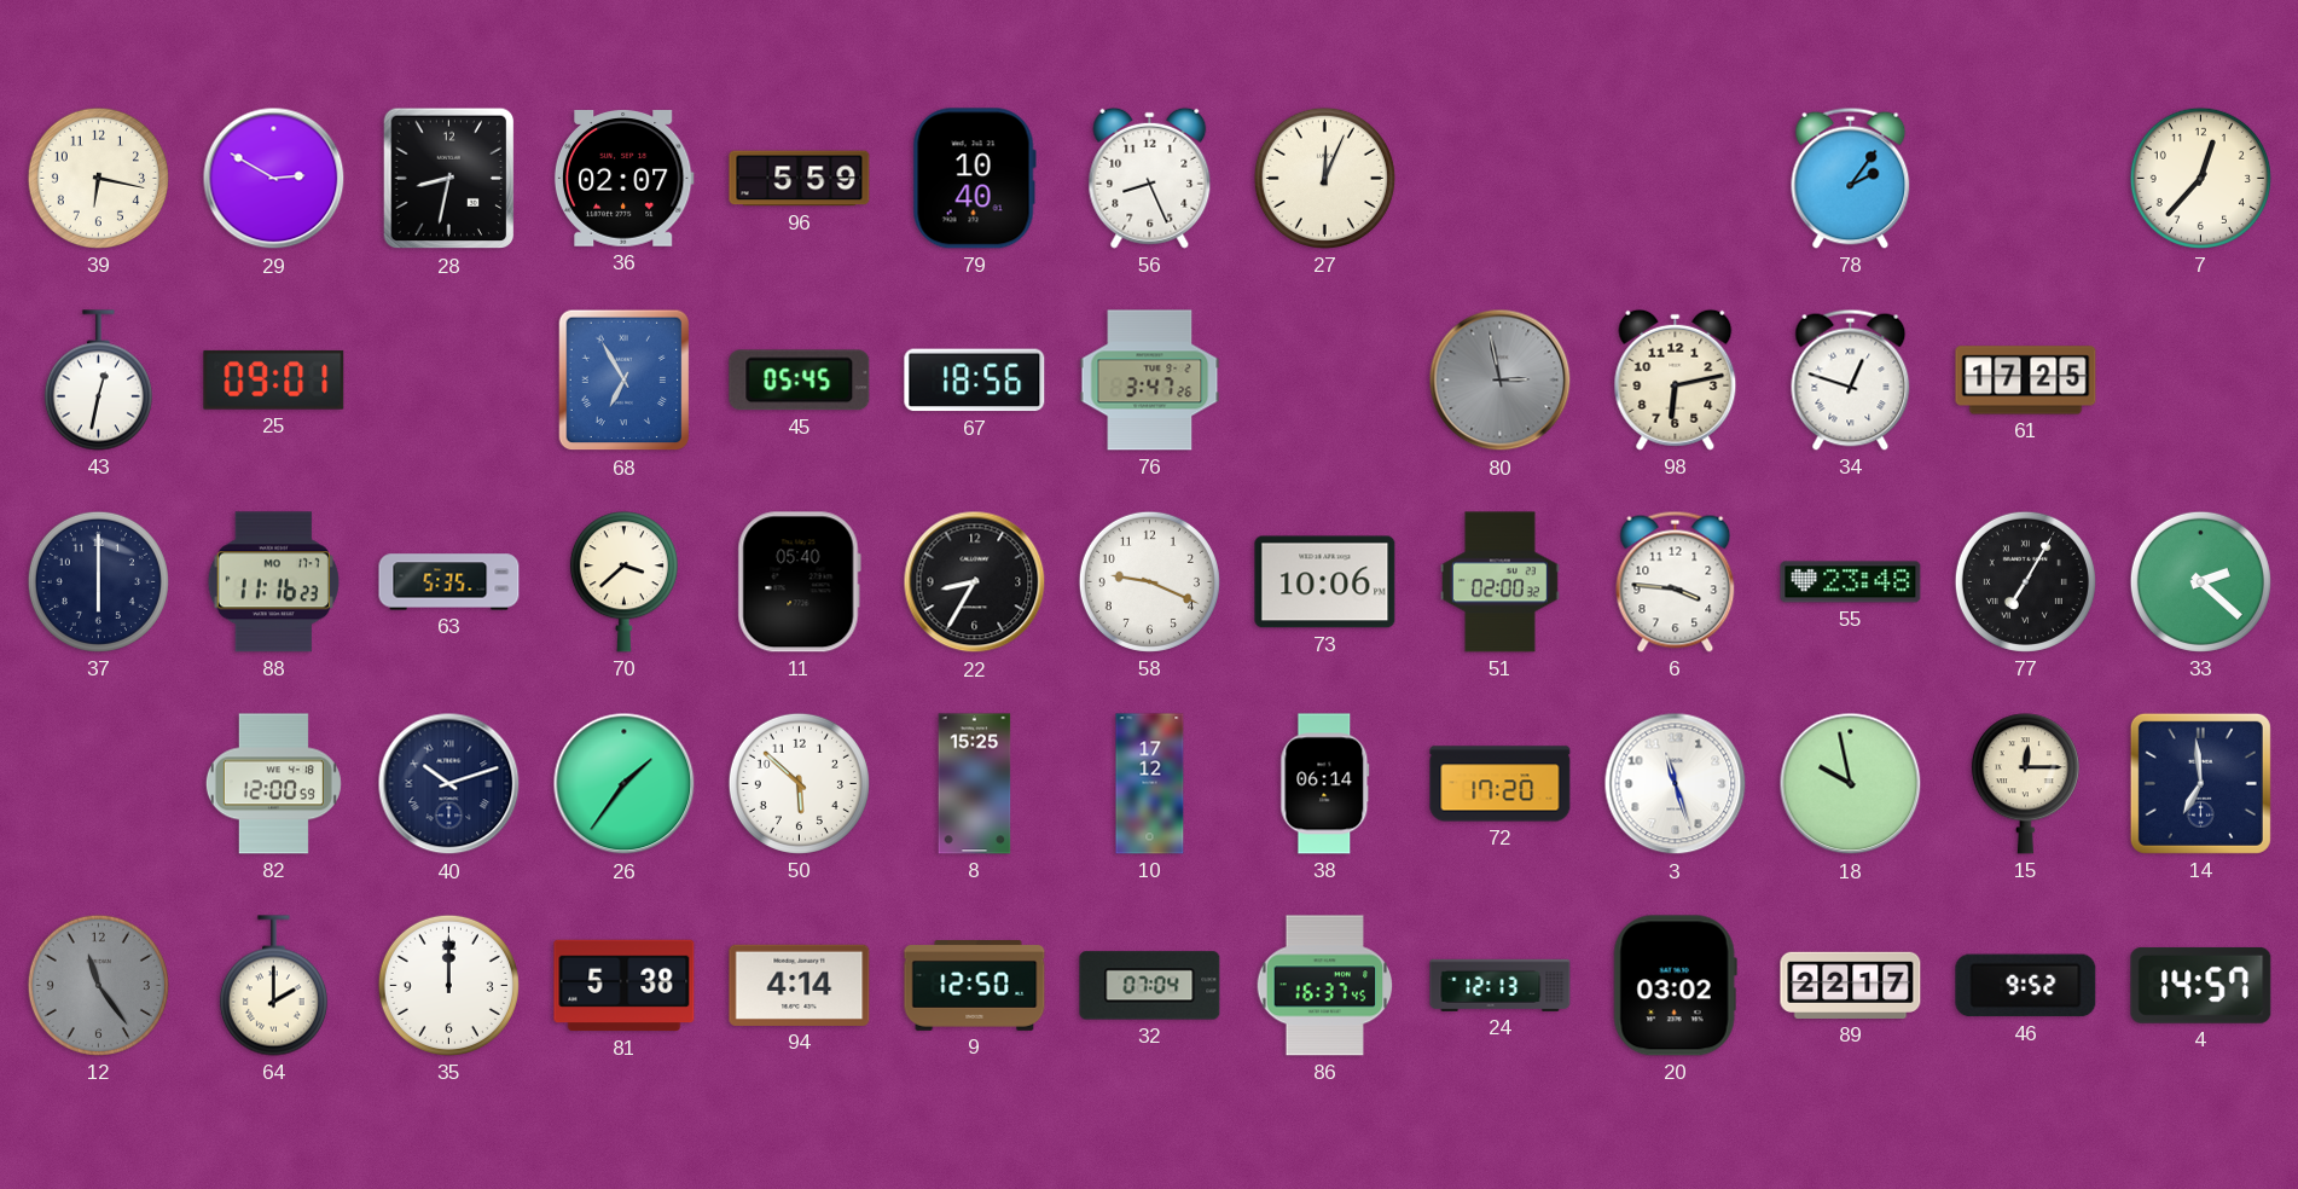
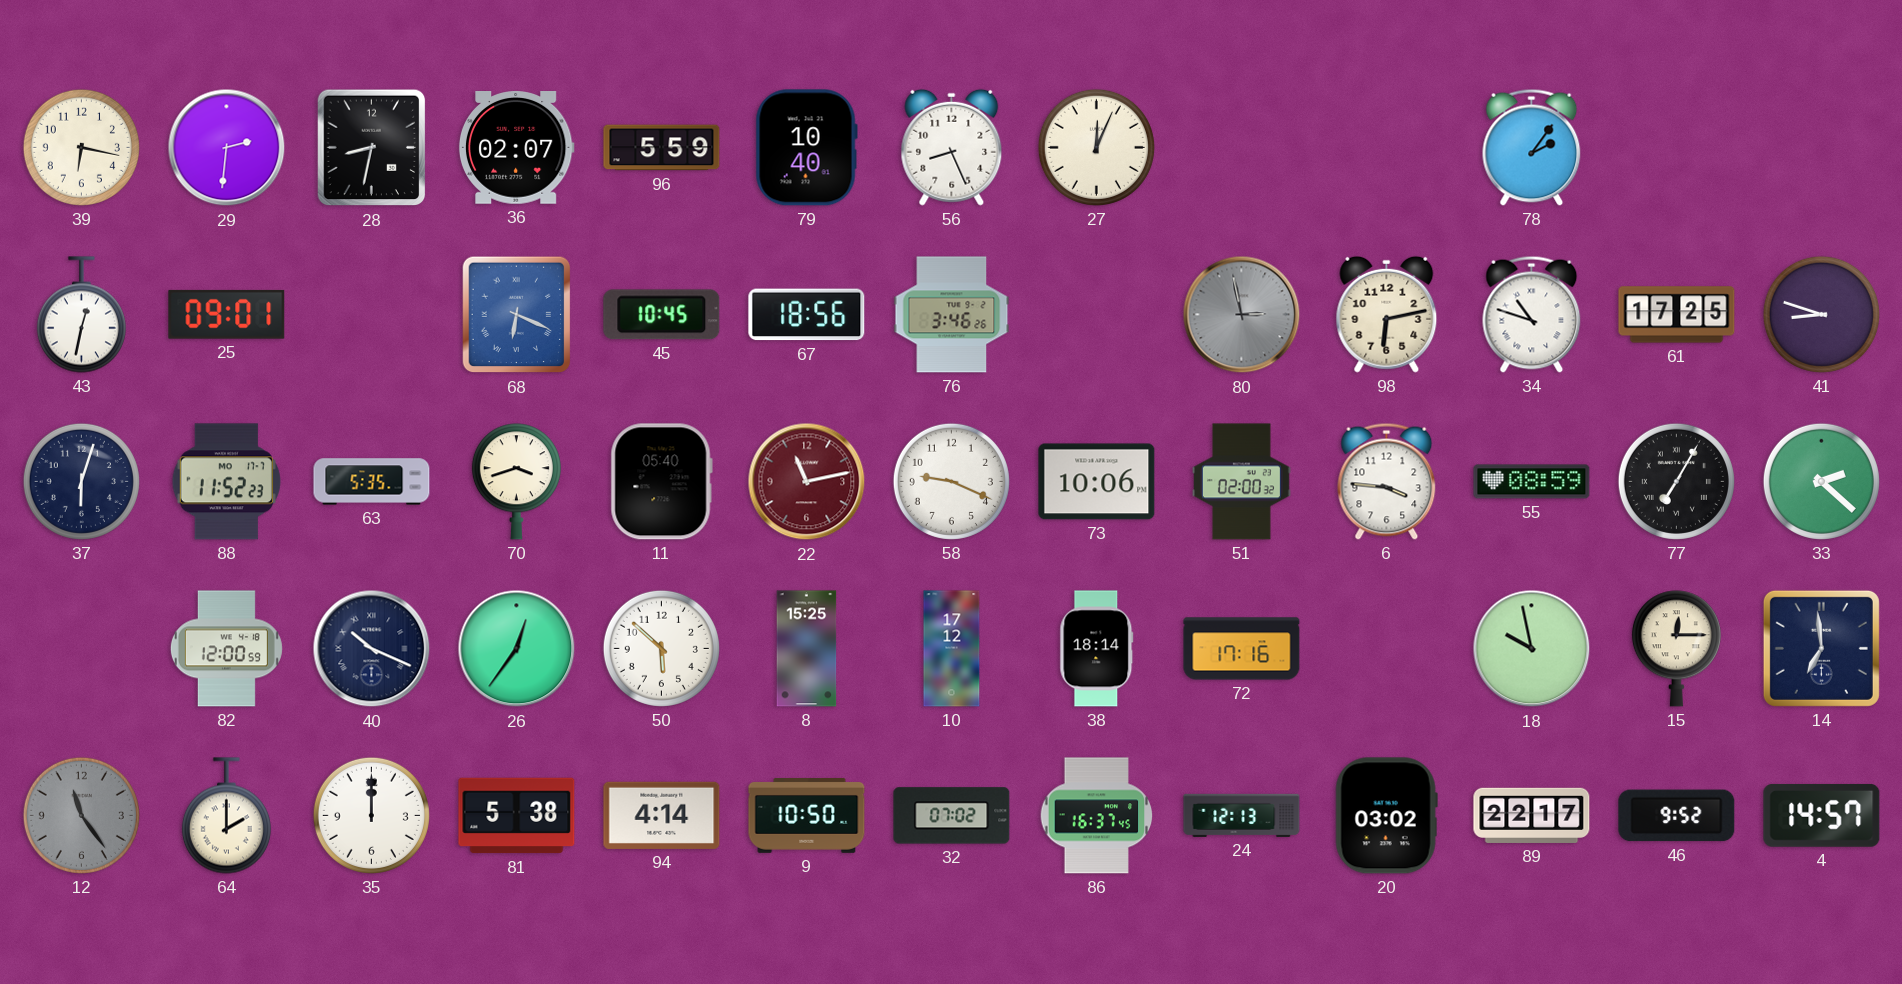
29: 2:50 -> 2:31
7: 12:37 -> none
68: 6:55 -> 6:19
45: 05:45 -> 10:45
76: 3:47 -> 3:46
34: 12:48 -> 10:48
41: none -> 8:48
37: 6:00 -> 6:03
88: 11:16 -> 11:52
70: 3:38 -> 3:42
22: 8:35 -> 11:13
22 dial: black -> burgundy
55: 23:48 -> 08:59
40: 10:12 -> 10:19
26: 1:36 -> 12:36
38: 06:14 -> 18:14
72: 17:20 -> 17:16
3: 11:27 -> none
9: 12:50 -> 10:50
32: 07:04 -> 07:02
